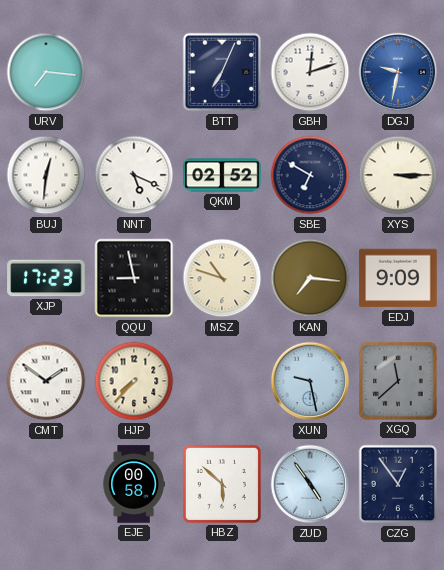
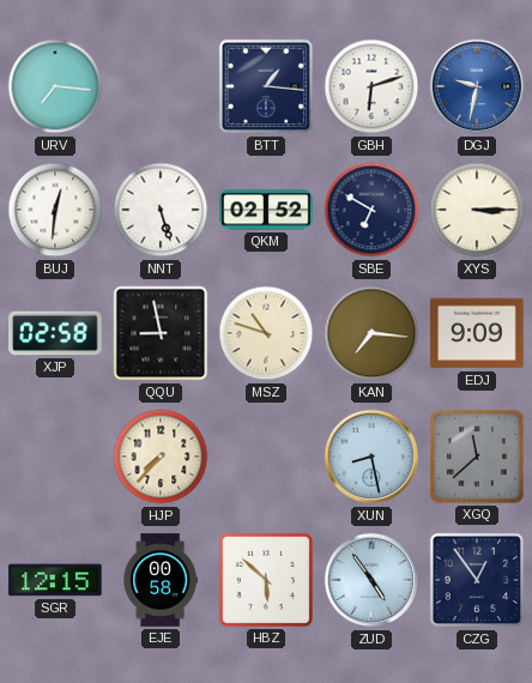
BTT: 7:04 -> 1:16
GBH: 12:12 -> 6:12
NNT: 5:19 -> 5:27
XJP: 17:23 -> 02:58
CMT: 1:51 -> none
XUN: 9:28 -> 8:28
SGR: none -> 12:15
